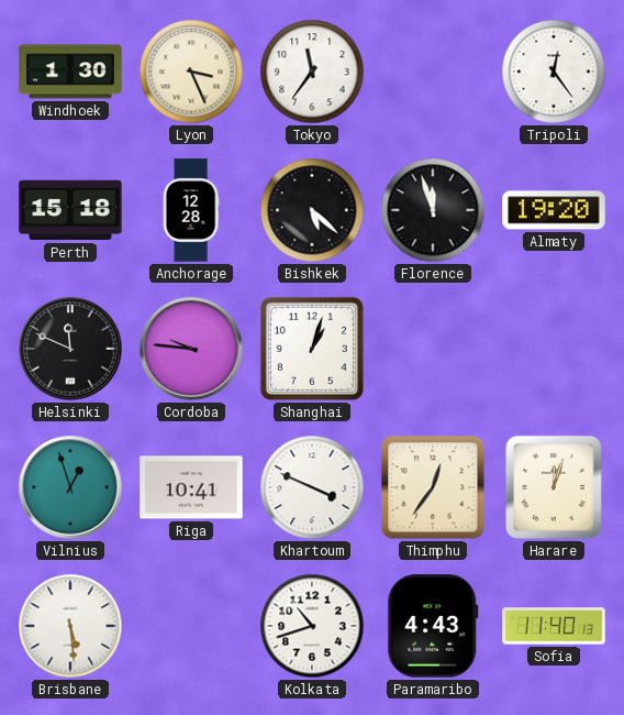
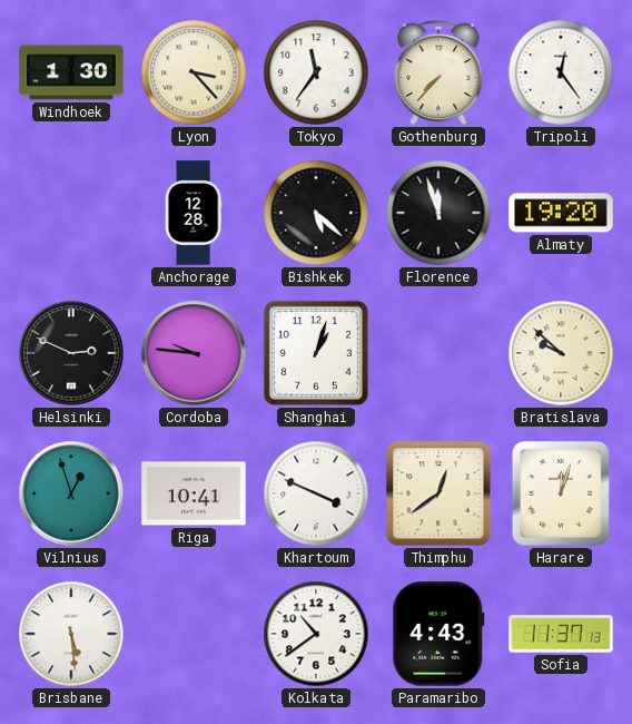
Lyon: 3:26 -> 3:23
Gothenburg: none -> 7:37
Perth: 15:18 -> none
Helsinki: 11:49 -> 2:49
Bratislava: none -> 9:52
Thimphu: 12:36 -> 12:39
Kolkata: 10:42 -> 10:39
Sofia: 11:40 -> 11:37
